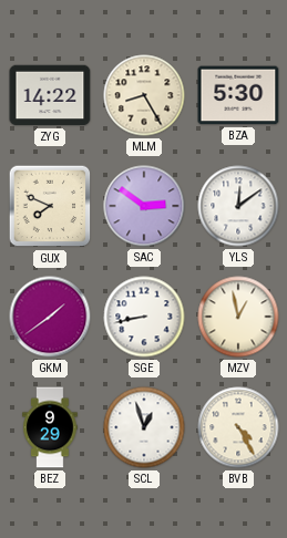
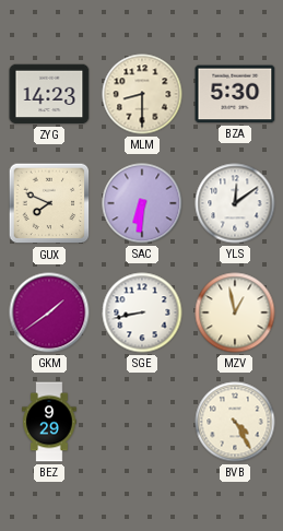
ZYG: 14:22 -> 14:23
MLM: 8:25 -> 8:30
SAC: 2:51 -> 6:31
SCL: 12:57 -> none
